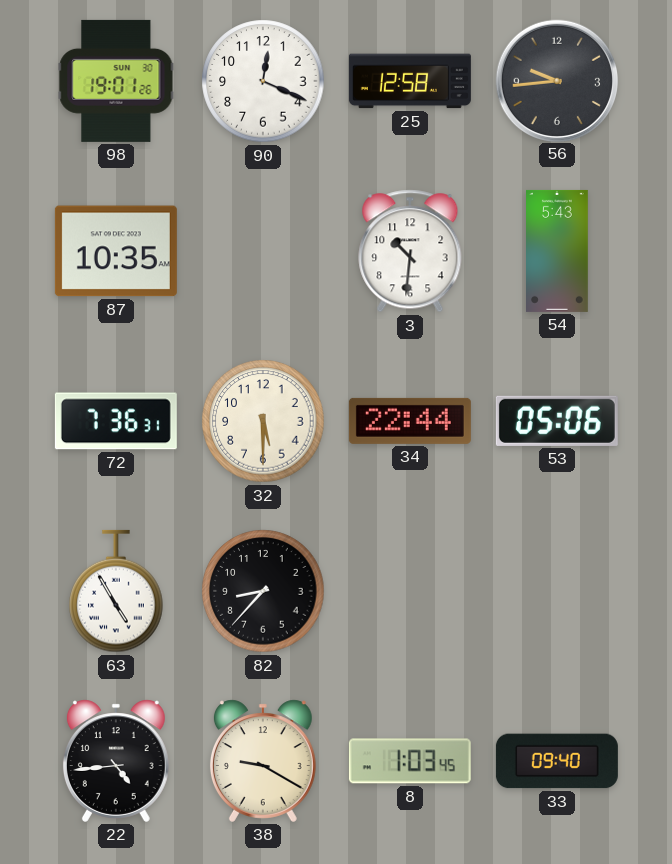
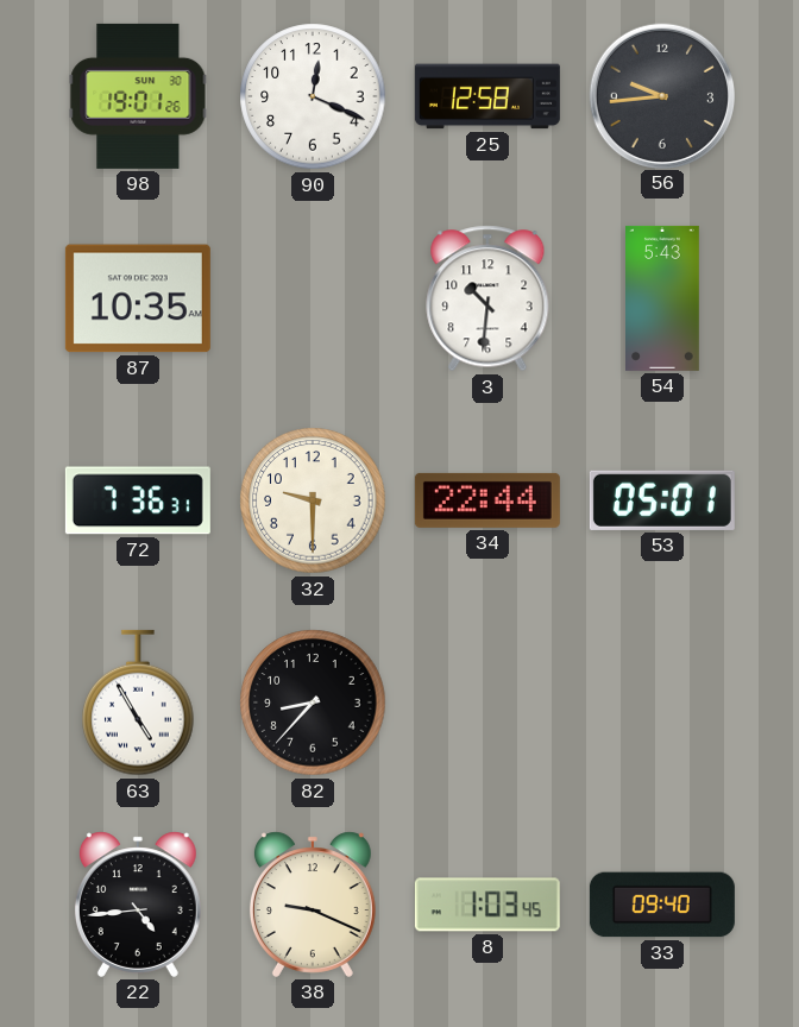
32: 5:30 -> 9:30
53: 05:06 -> 05:01
38: 9:20 -> 9:19
